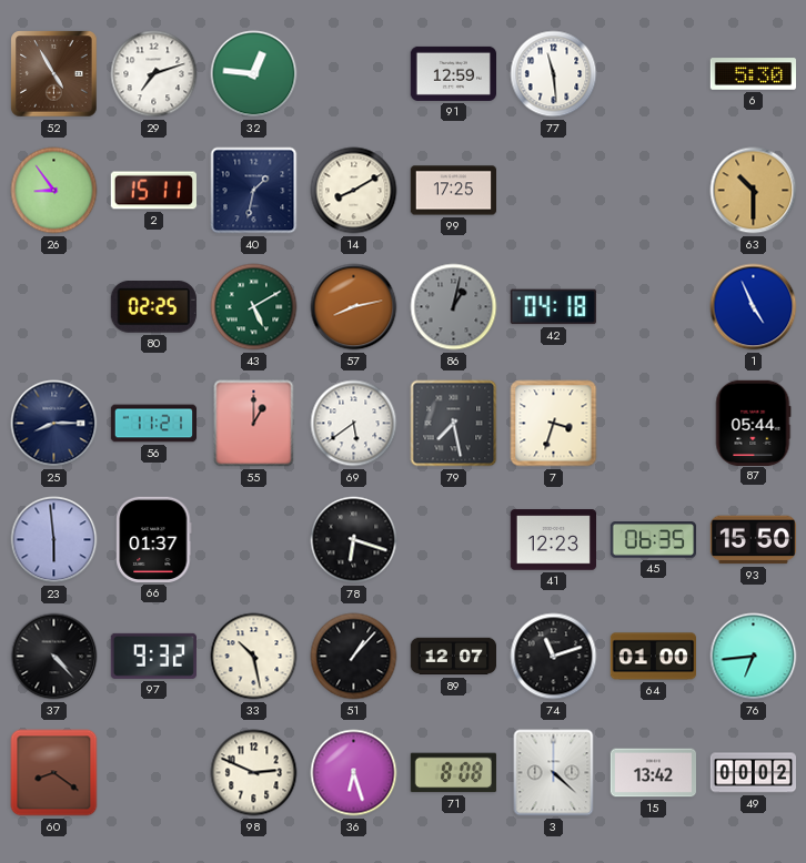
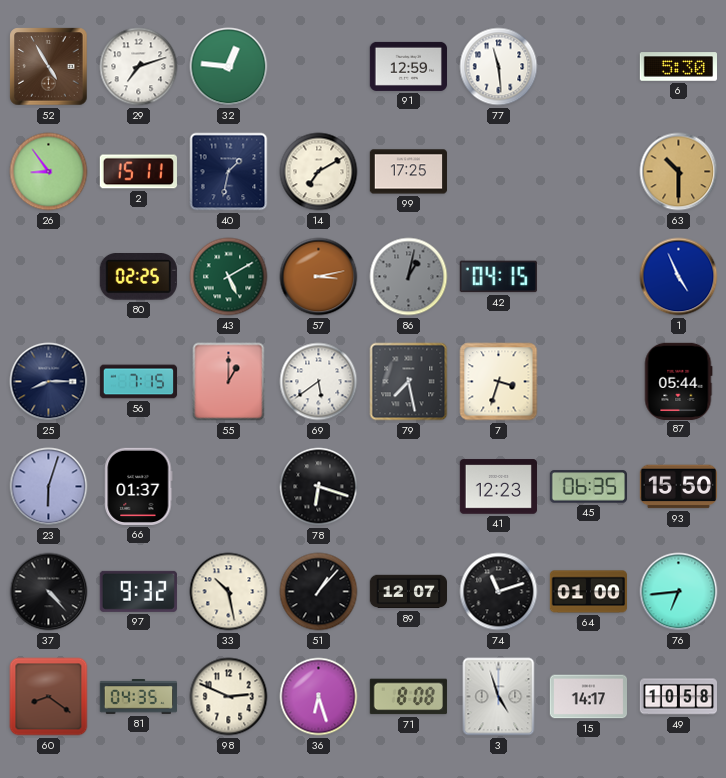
14: 8:10 -> 7:10
57: 8:13 -> 3:13
42: 04:18 -> 04:15
56: 11:21 -> 7:15
23: 5:59 -> 6:03
81: none -> 04:35
3: 4:22 -> 4:57
15: 13:42 -> 14:17
49: 00:02 -> 10:58
